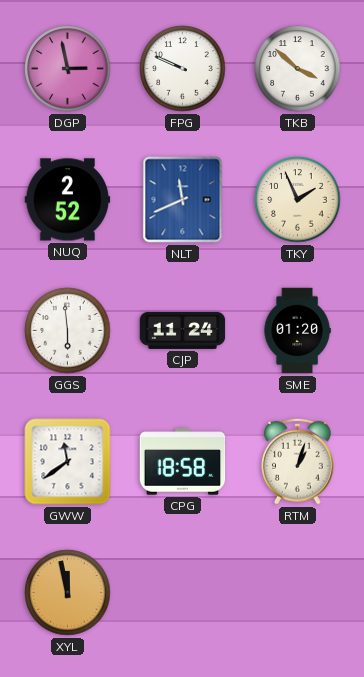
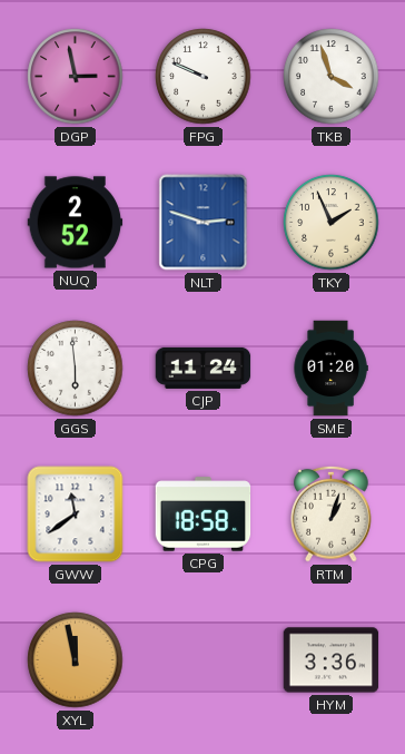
TKB: 3:52 -> 3:57
NLT: 11:41 -> 2:48
HYM: none -> 3:36
